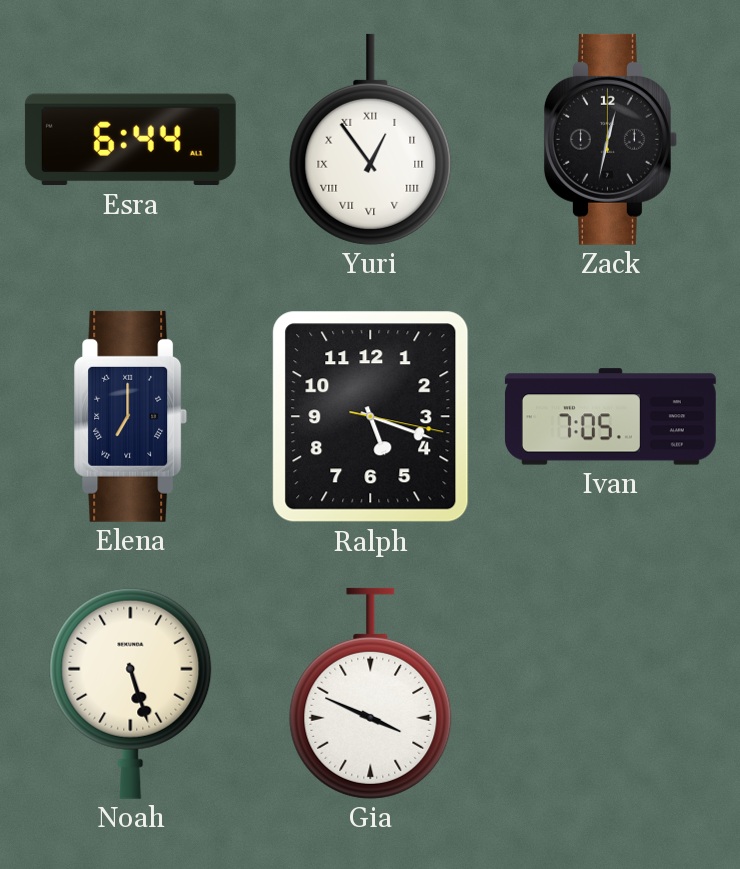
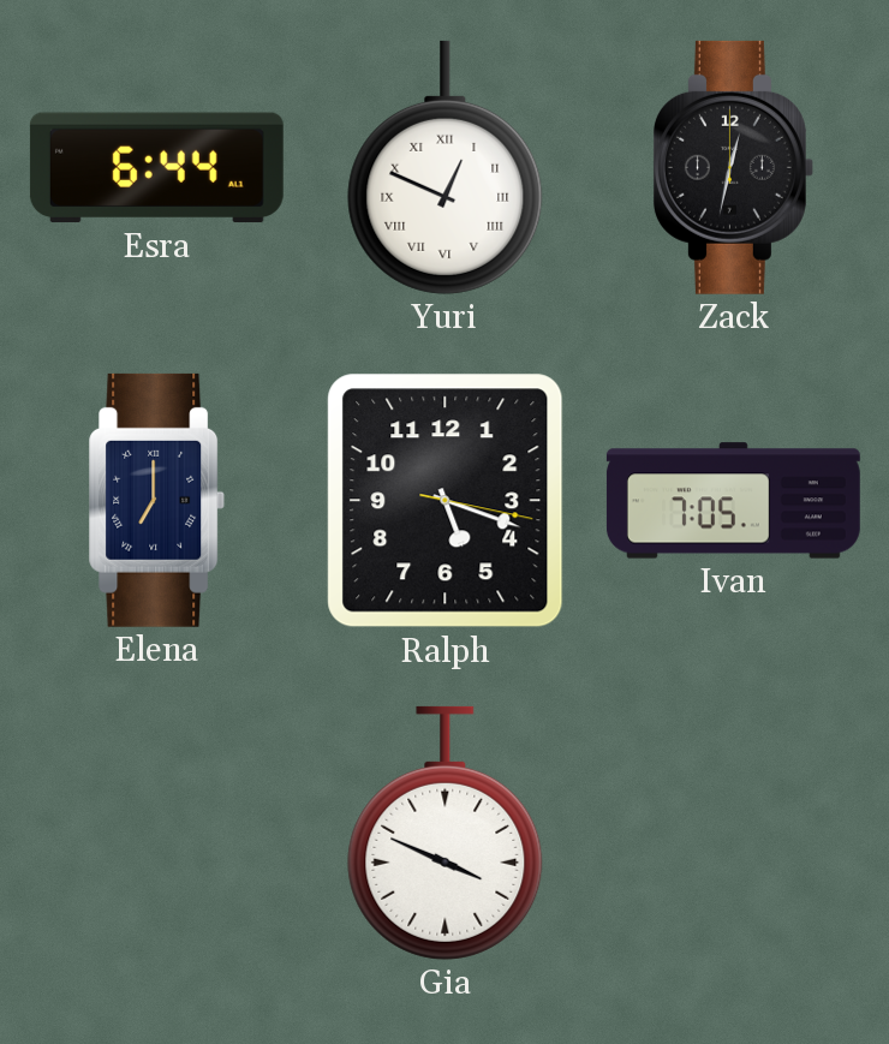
Yuri: 12:54 -> 12:49
Noah: 5:27 -> none
